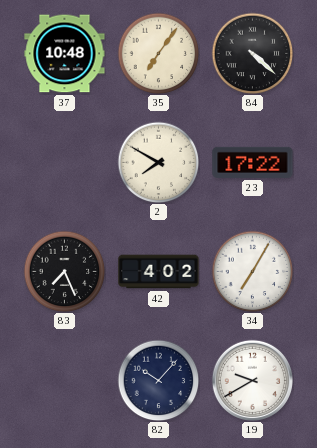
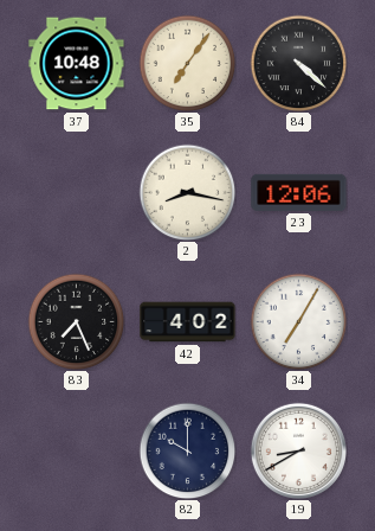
2: 7:50 -> 8:17
23: 17:22 -> 12:06
82: 10:07 -> 10:00
19: 9:40 -> 8:40
